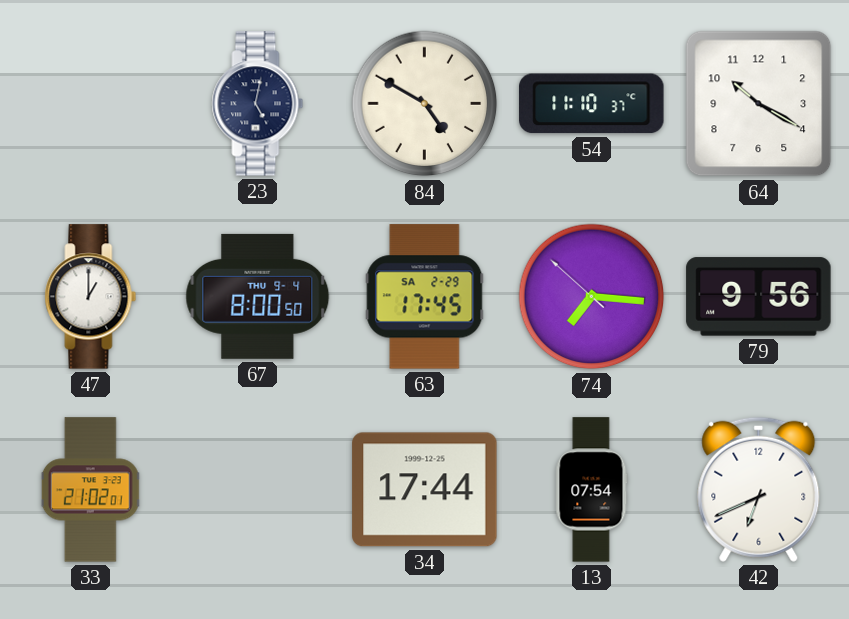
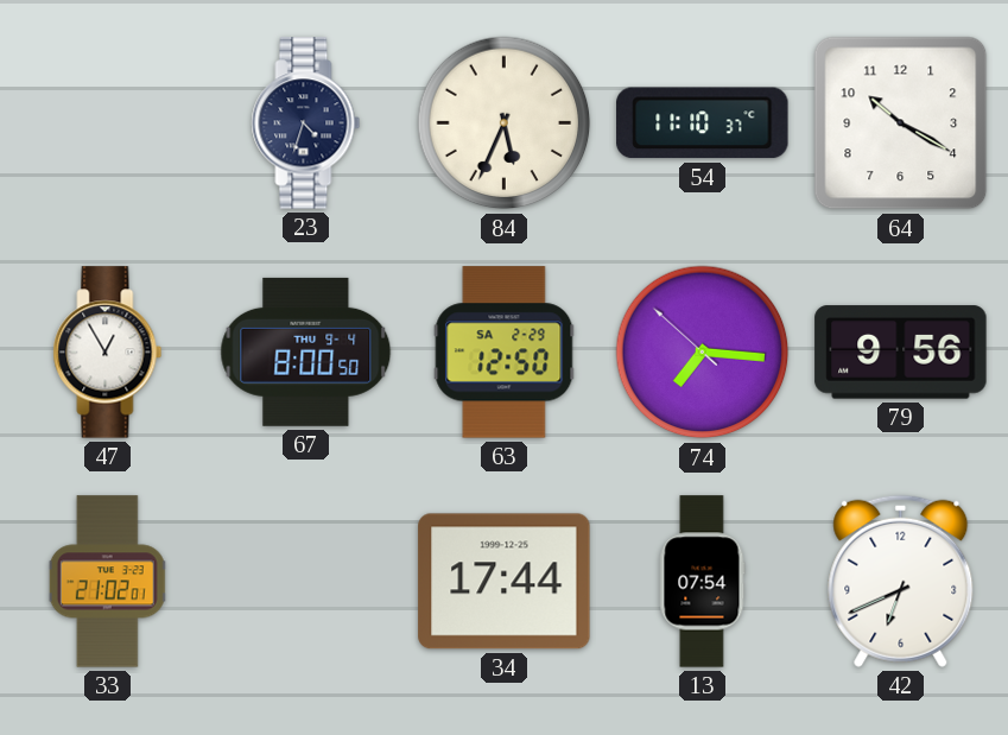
23: 5:02 -> 4:33
84: 4:50 -> 5:34
47: 1:00 -> 12:55
63: 17:45 -> 12:50
